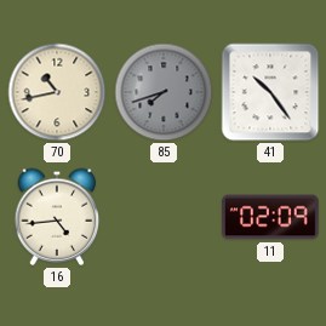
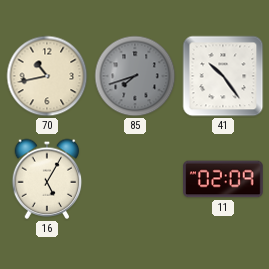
16: 4:44 -> 5:05
